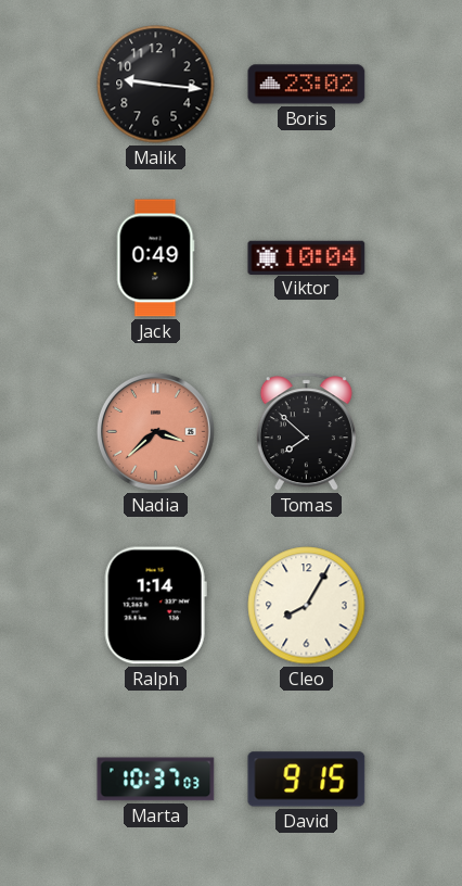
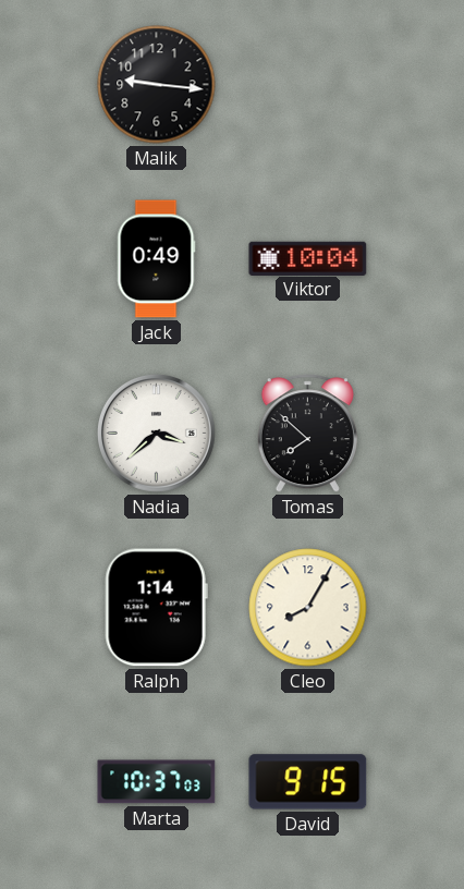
Boris: 23:02 -> none
Nadia dial: salmon -> white
